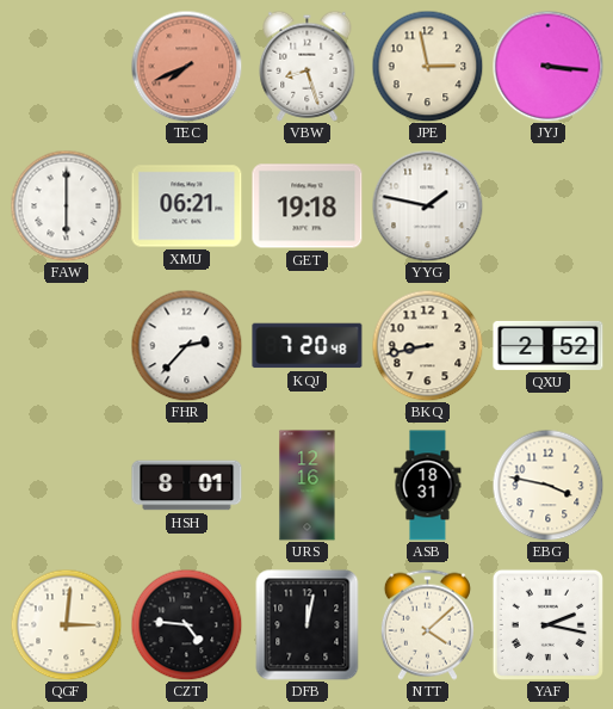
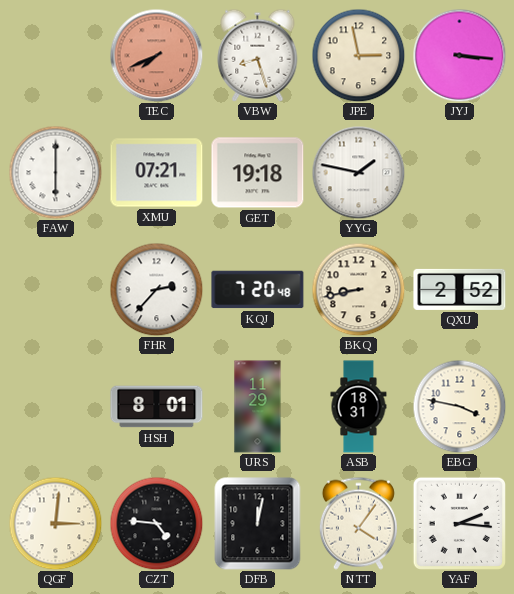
XMU: 06:21 -> 07:21
URS: 12:16 -> 11:29
NTT: 4:08 -> 4:06
YAF: 2:17 -> 2:16
